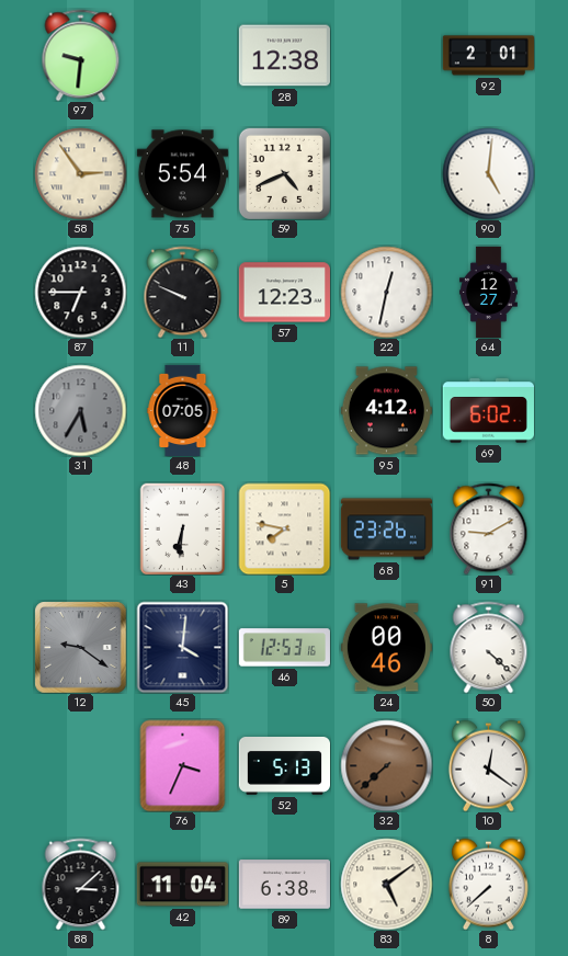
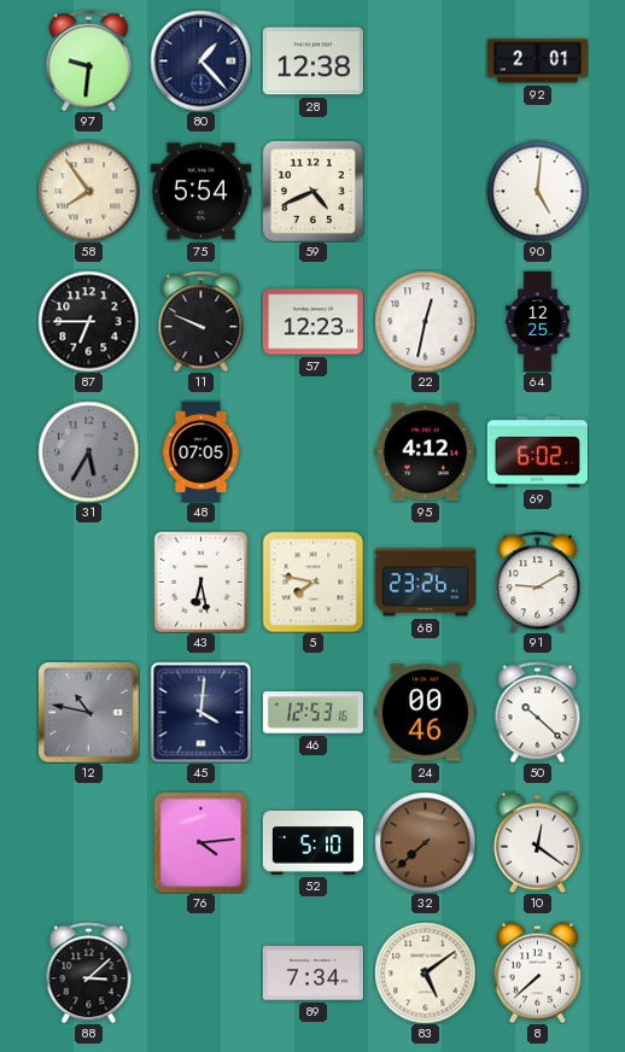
80: none -> 1:23
58: 2:54 -> 7:54
64: 12:27 -> 12:25
43: 6:31 -> 6:28
12: 9:21 -> 10:47
50: 4:22 -> 10:22
76: 3:34 -> 4:14
52: 5:13 -> 5:10
42: 11:04 -> none
89: 6:38 -> 7:34
